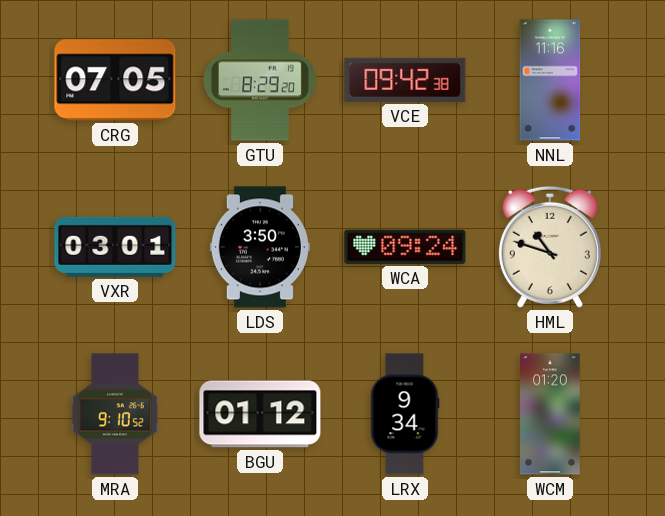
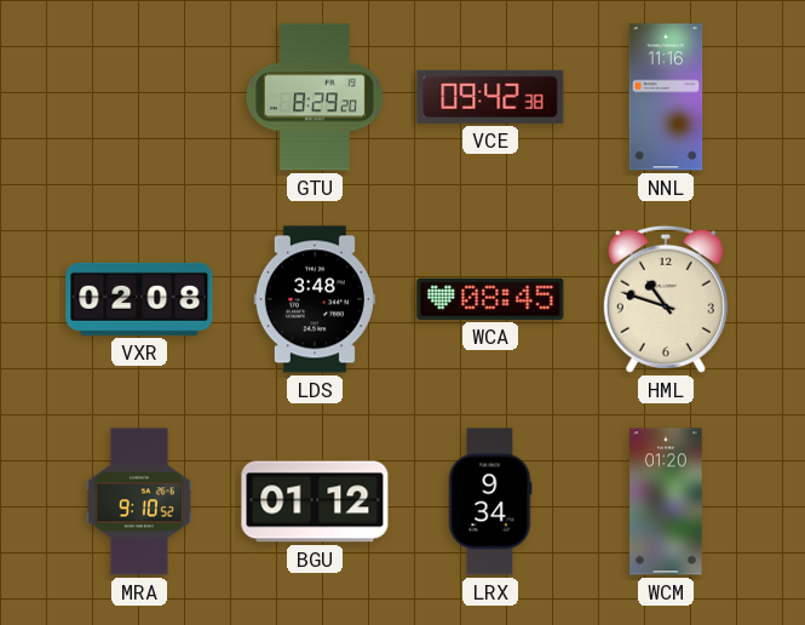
CRG: 07:05 -> none
VXR: 03:01 -> 02:08
LDS: 3:50 -> 3:48
WCA: 09:24 -> 08:45
